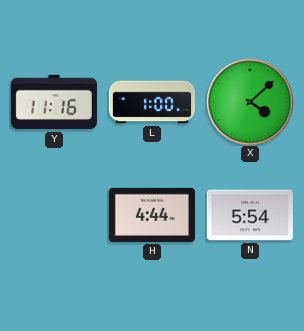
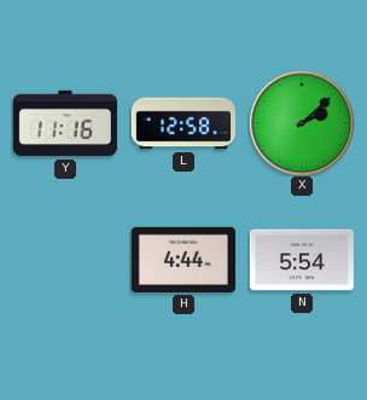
L: 1:00 -> 12:58
X: 4:08 -> 2:08
